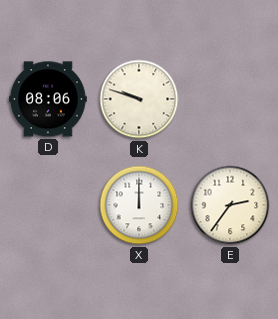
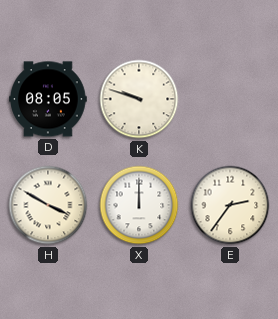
D: 08:06 -> 08:05
H: none -> 3:50
